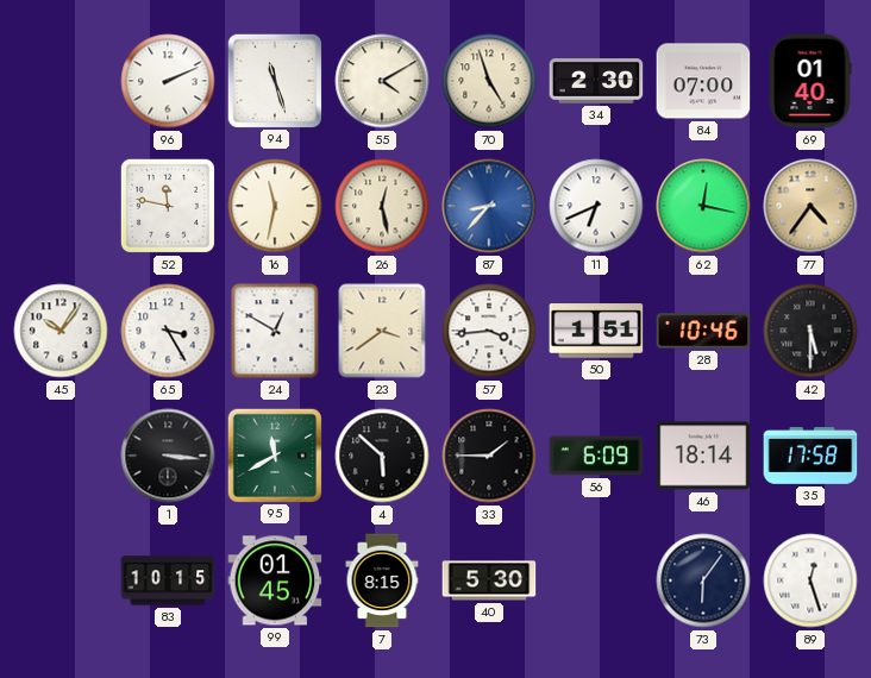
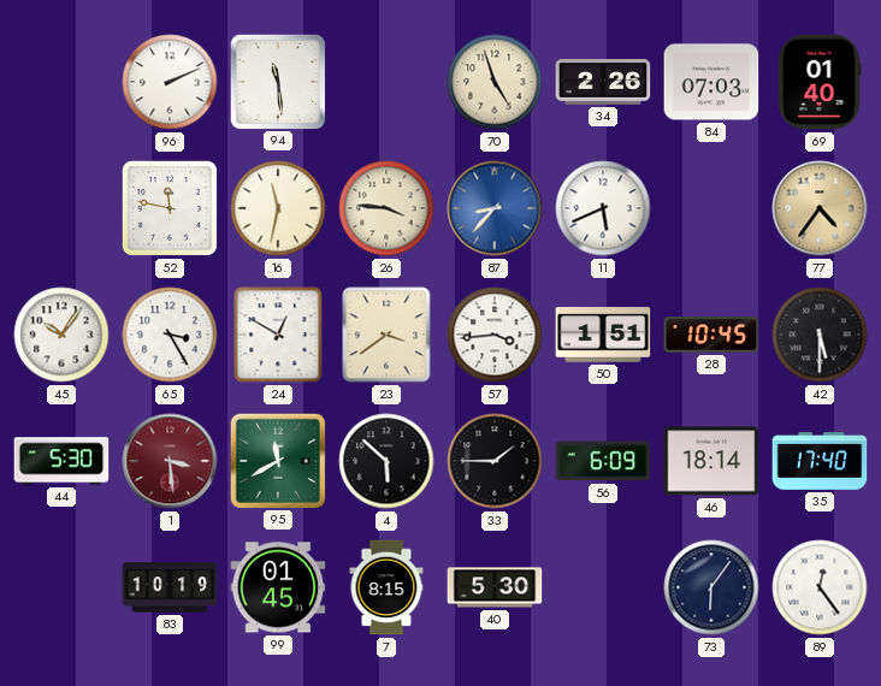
94: 11:27 -> 11:29
55: 4:10 -> none
34: 2:30 -> 2:26
84: 07:00 -> 07:03
26: 12:28 -> 3:46
11: 6:41 -> 5:41
62: 12:17 -> none
28: 10:46 -> 10:45
44: none -> 5:30
1: 3:16 -> 3:29
1 dial: black -> burgundy
35: 17:58 -> 17:40
83: 10:15 -> 10:19
89: 12:27 -> 12:24
